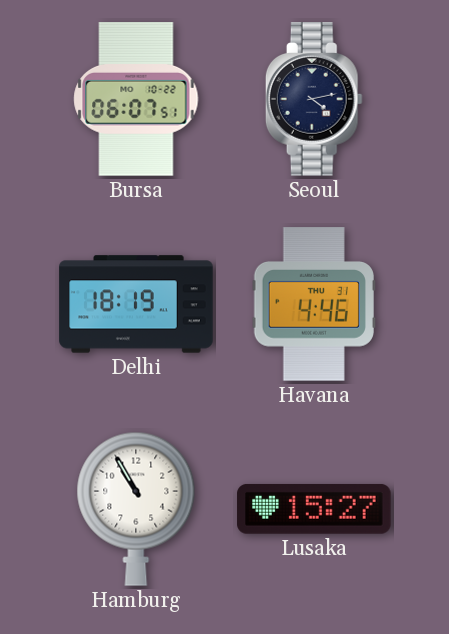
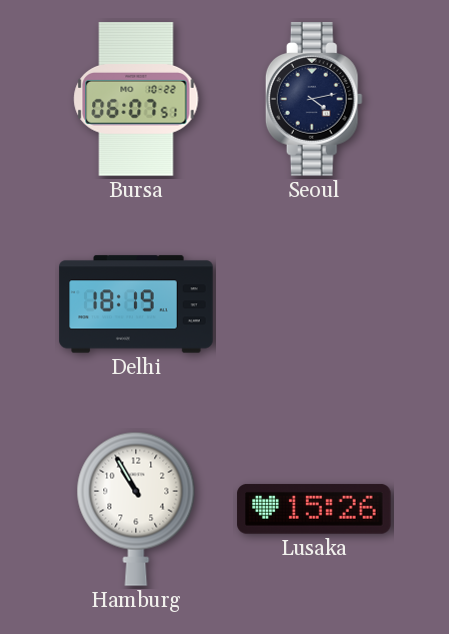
Havana: 4:46 -> none
Lusaka: 15:27 -> 15:26
